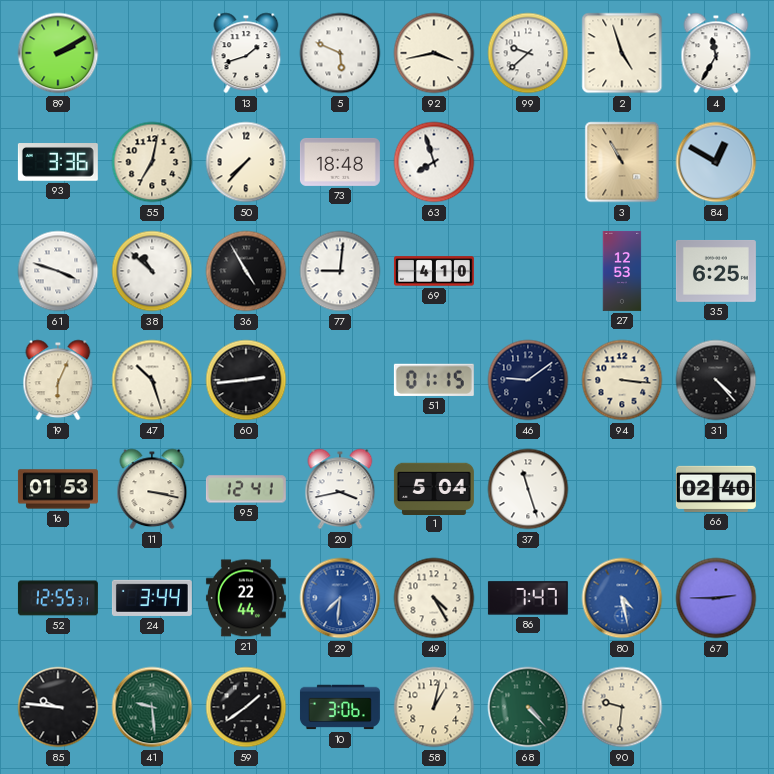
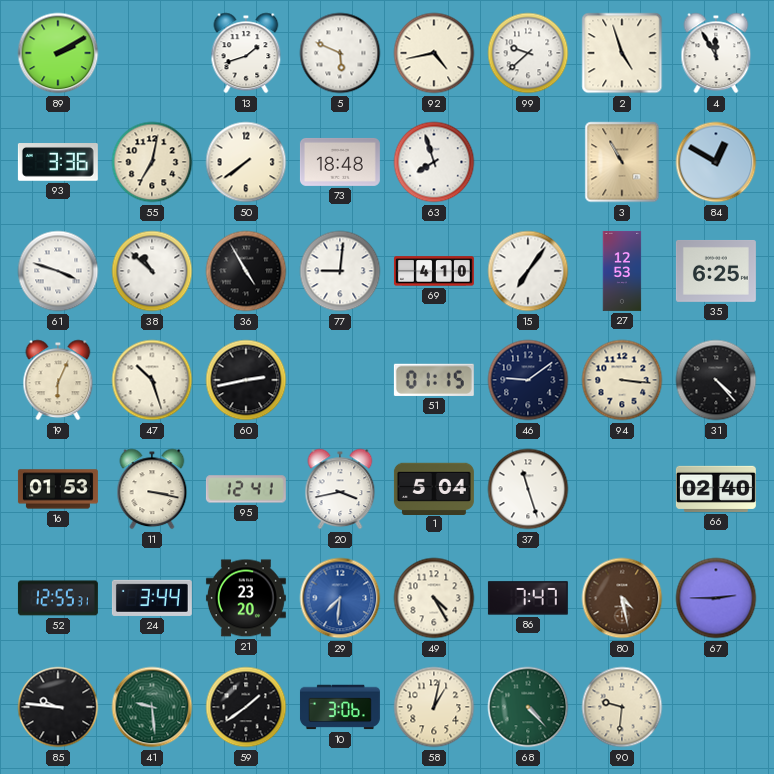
92: 3:43 -> 4:43
4: 11:35 -> 11:55
50: 7:37 -> 7:39
15: none -> 7:06
60: 2:44 -> 2:43
21: 22:44 -> 23:20
80 dial: blue -> brown
